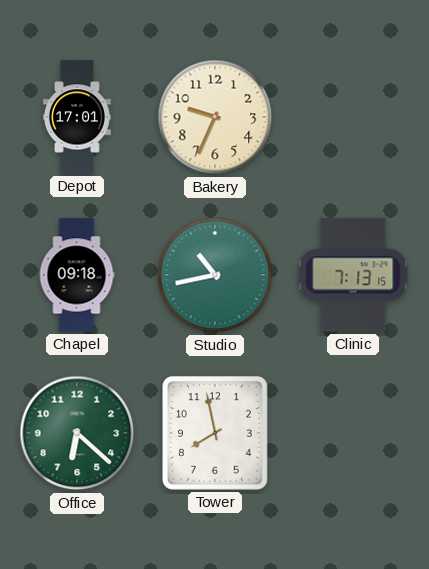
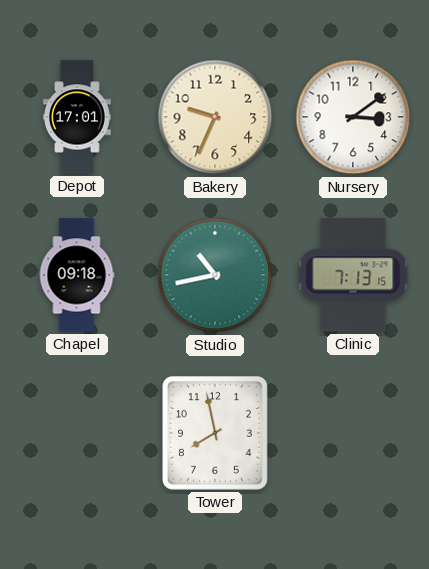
Nursery: none -> 3:09
Office: 6:22 -> none
